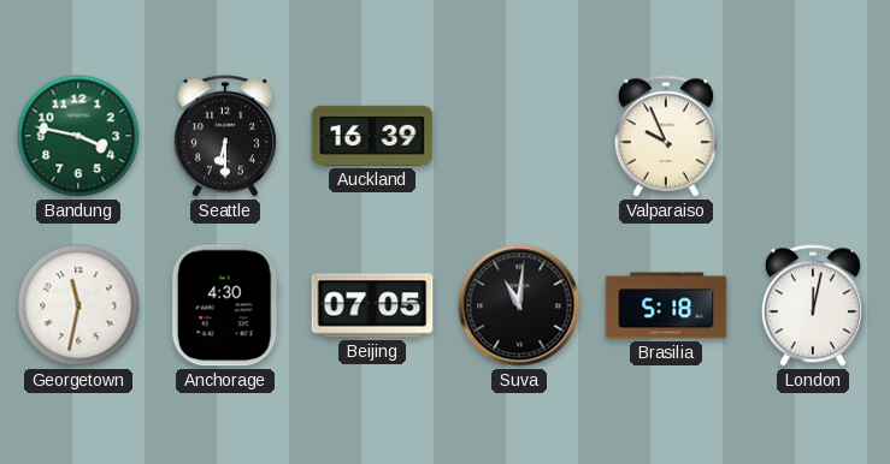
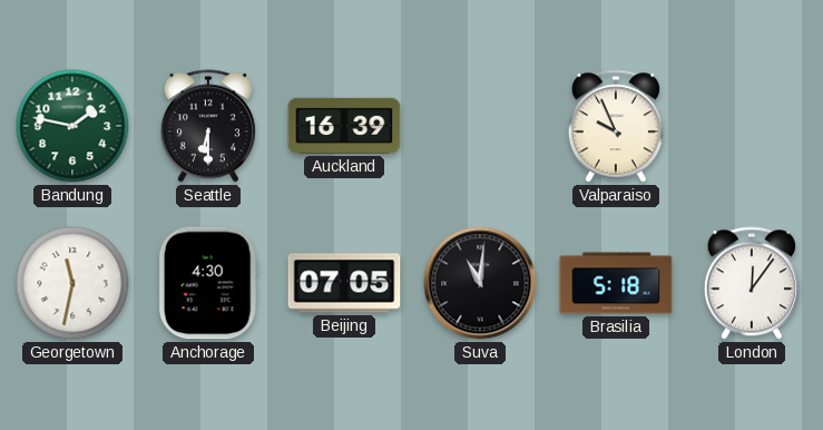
Bandung: 3:47 -> 1:47
London: 12:02 -> 12:06
